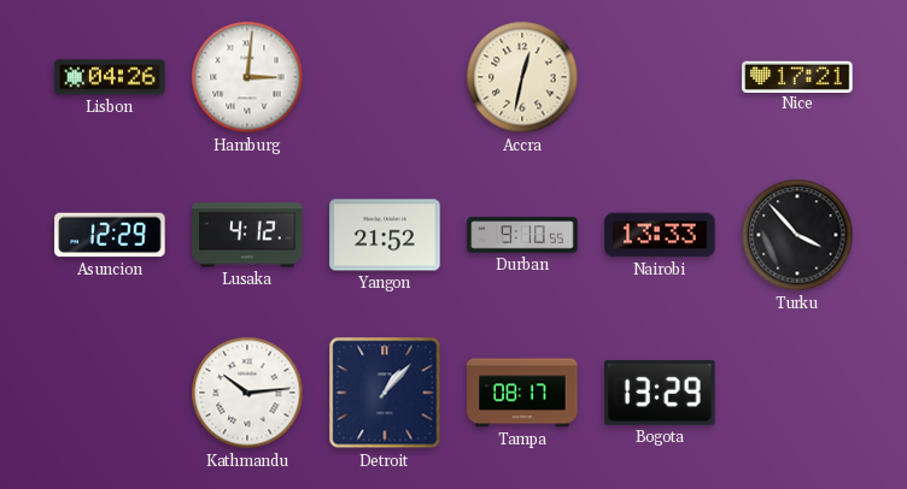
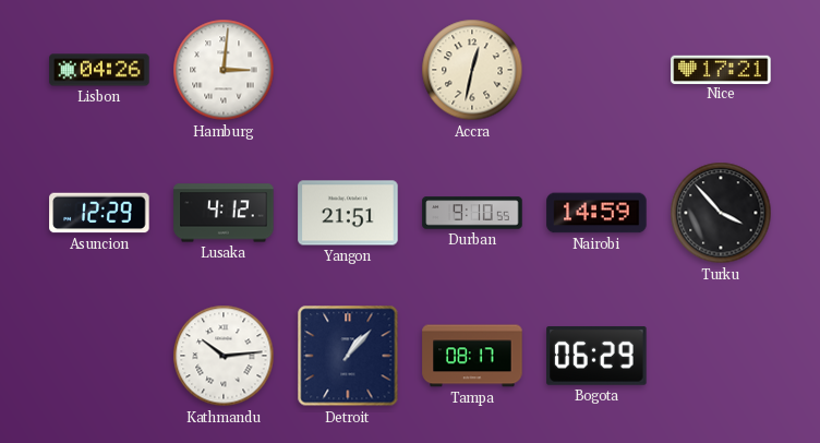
Yangon: 21:52 -> 21:51
Nairobi: 13:33 -> 14:59
Bogota: 13:29 -> 06:29
